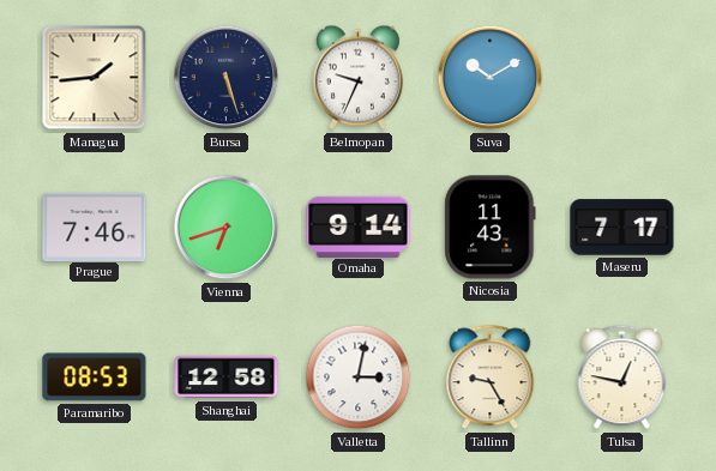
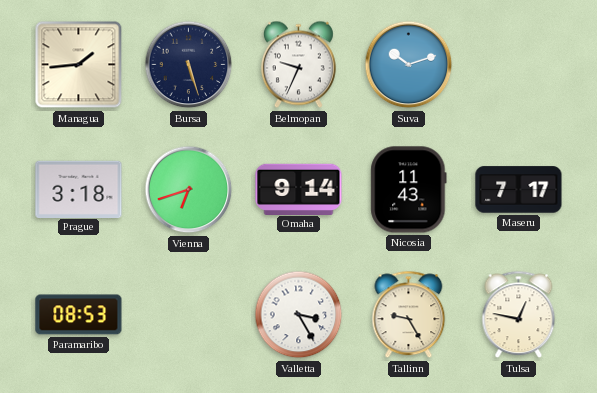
Suva: 10:10 -> 10:12
Prague: 7:46 -> 3:18
Shanghai: 12:58 -> none
Valletta: 3:02 -> 3:25
